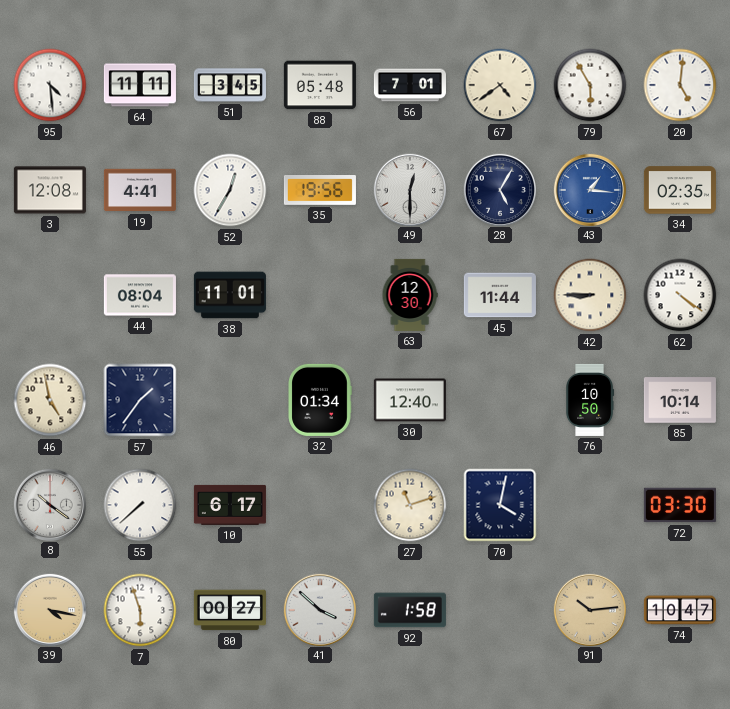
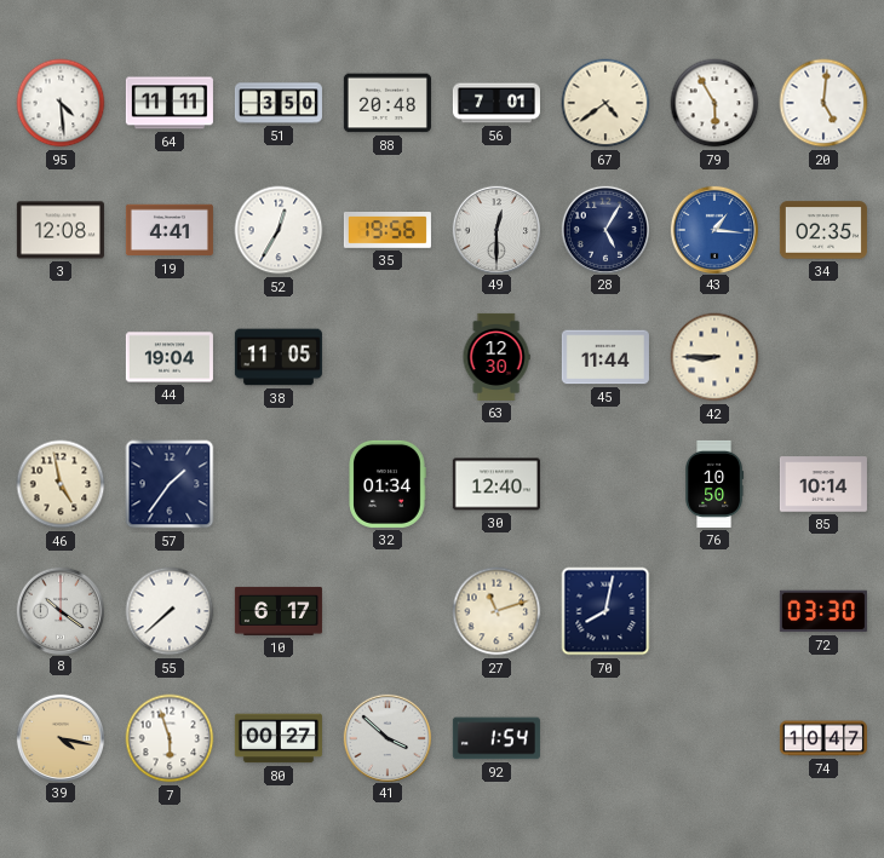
51: 3:45 -> 3:50
88: 05:48 -> 20:48
44: 08:04 -> 19:04
38: 11:01 -> 11:05
62: 4:21 -> none
70: 4:02 -> 8:02
92: 1:58 -> 1:54
91: 10:14 -> none
